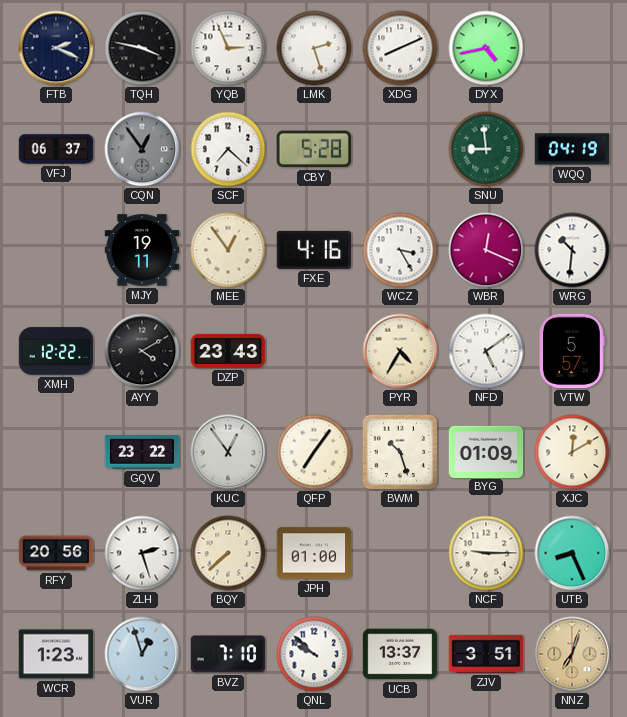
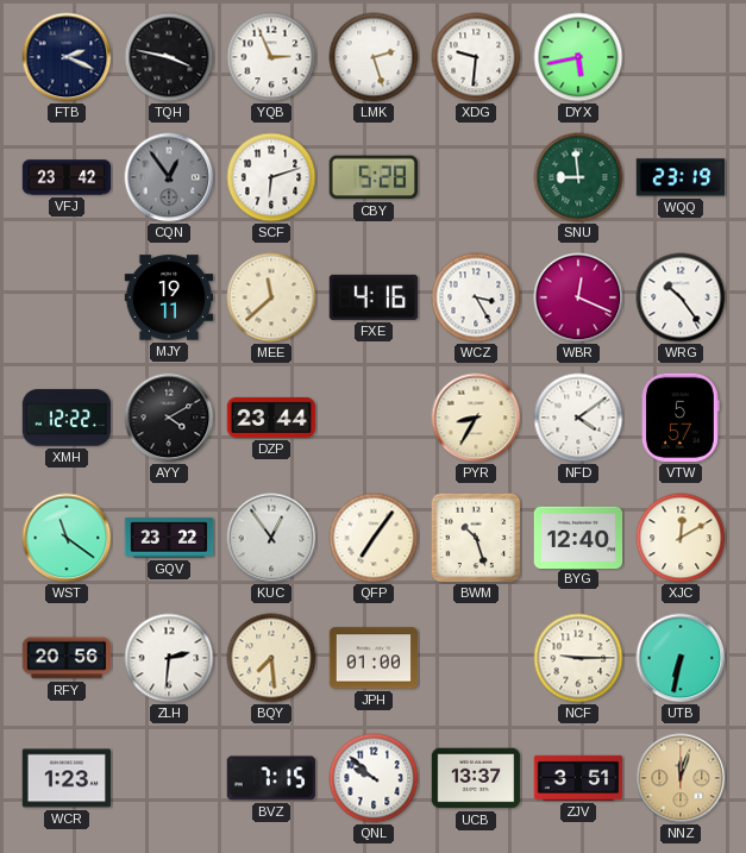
XDG: 8:11 -> 9:31
DYX: 4:43 -> 5:43
VFJ: 06:37 -> 23:42
SCF: 7:22 -> 6:12
WQQ: 04:19 -> 23:19
MEE: 12:54 -> 11:38
WRG: 10:31 -> 10:24
DZP: 23:43 -> 23:44
PYR: 4:35 -> 8:35
NFD: 5:09 -> 4:09
WST: none -> 11:21
BYG: 01:09 -> 12:40
ZLH: 2:27 -> 2:31
BQY: 7:38 -> 7:29
UTB: 8:26 -> 6:32
VUR: 12:57 -> none
BVZ: 7:10 -> 7:15
NNZ: 7:03 -> 12:03
